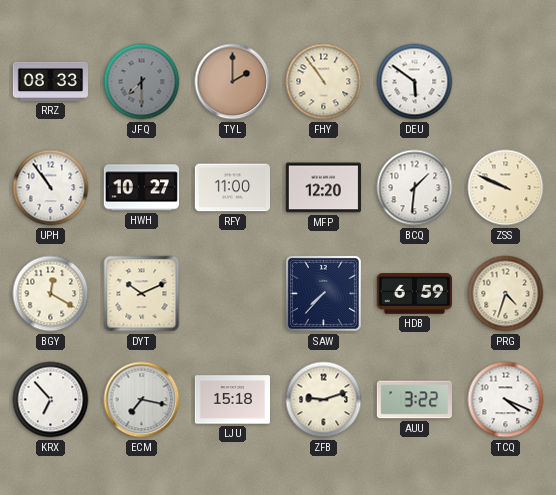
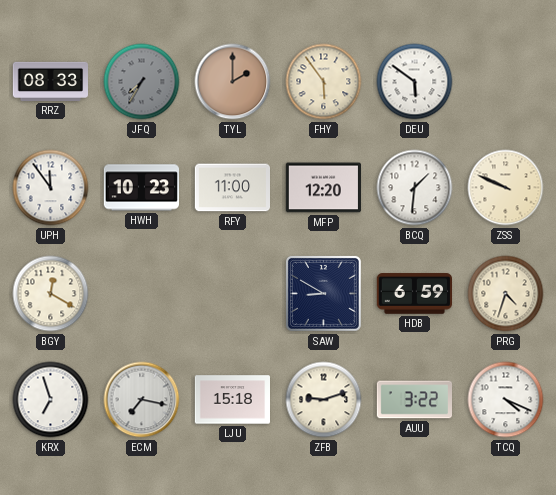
JFQ: 7:30 -> 7:35
FHY: 10:54 -> 5:54
UPH: 10:54 -> 11:54
HWH: 10:27 -> 10:23
DYT: 10:11 -> none
SAW: 7:37 -> 8:50
KRX: 6:53 -> 6:57
